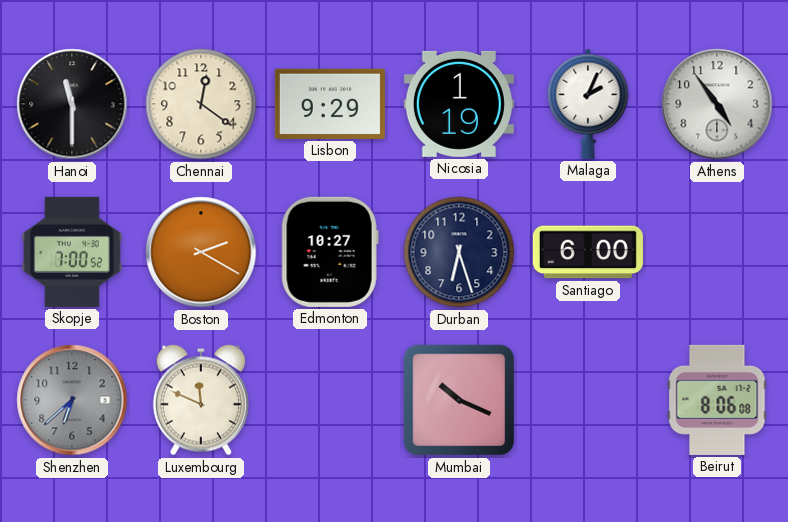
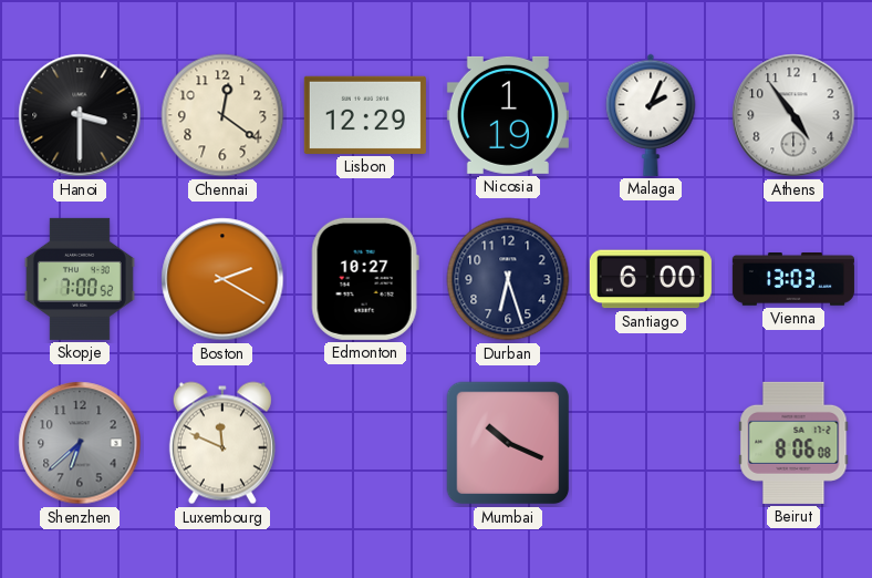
Hanoi: 11:30 -> 3:30
Lisbon: 9:29 -> 12:29
Vienna: none -> 13:03
